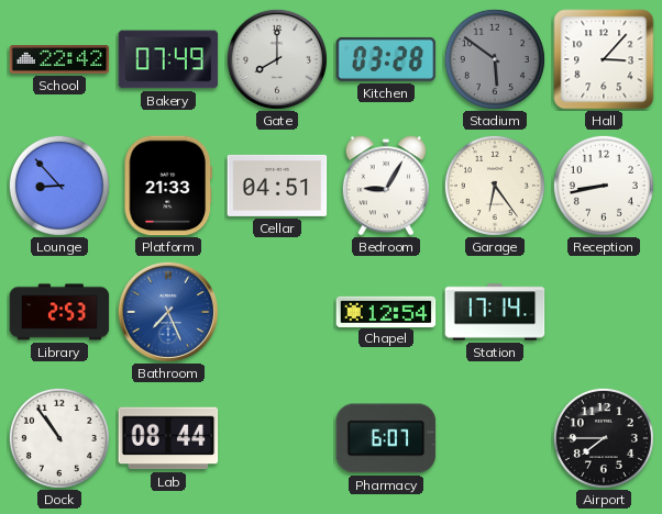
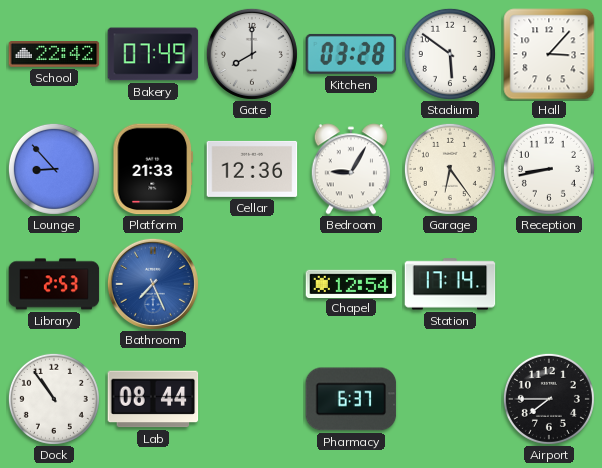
Stadium dial: grey -> white
Cellar: 04:51 -> 12:36
Pharmacy: 6:07 -> 6:37
